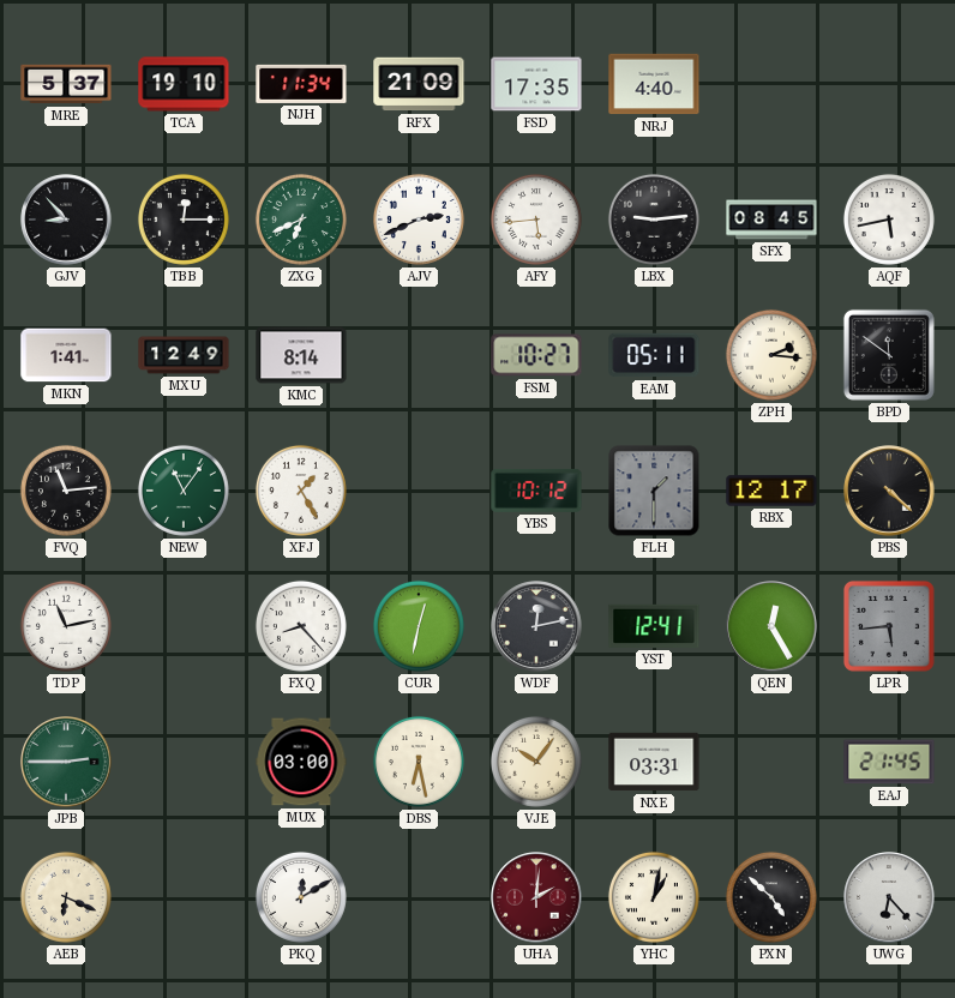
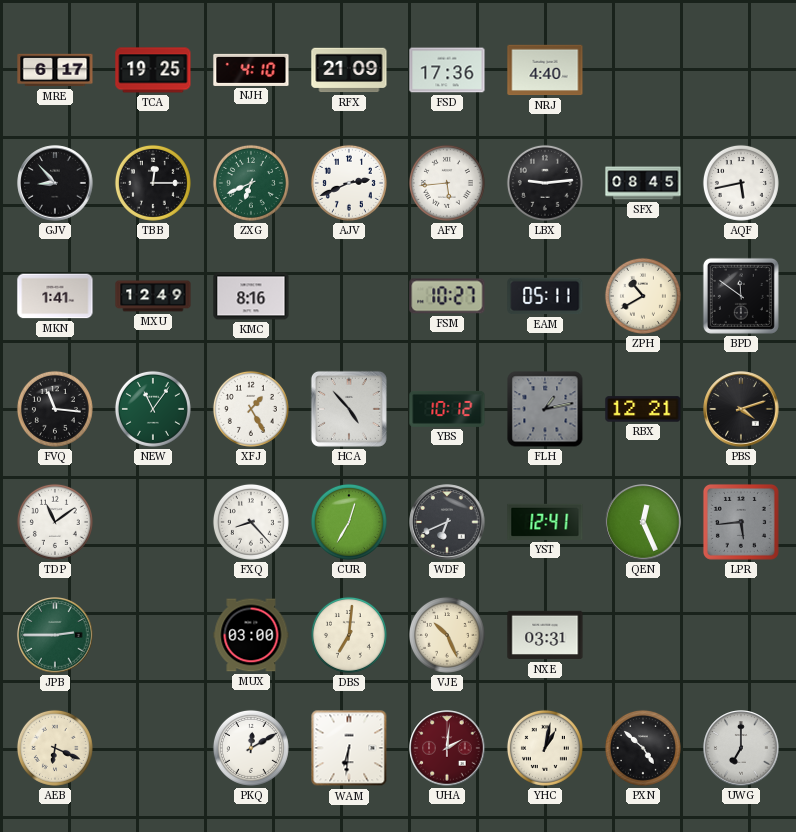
MRE: 5:37 -> 6:17
TCA: 19:10 -> 19:25
NJH: 11:34 -> 4:10
FSD: 17:35 -> 17:36
KMC: 8:14 -> 8:16
ZPH: 2:16 -> 10:40
FVQ: 11:14 -> 11:16
HCA: none -> 4:53
FLH: 1:30 -> 1:13
RBX: 12:17 -> 12:21
PBS: 4:22 -> 4:12
TDP: 11:13 -> 11:09
CUR: 12:32 -> 12:35
WDF: 12:13 -> 6:41
QEN: 12:25 -> 12:26
DBS: 6:28 -> 7:01
VJE: 10:06 -> 10:26
EAJ: 21:45 -> none
WAM: none -> 6:31
UWG: 6:23 -> 7:00
